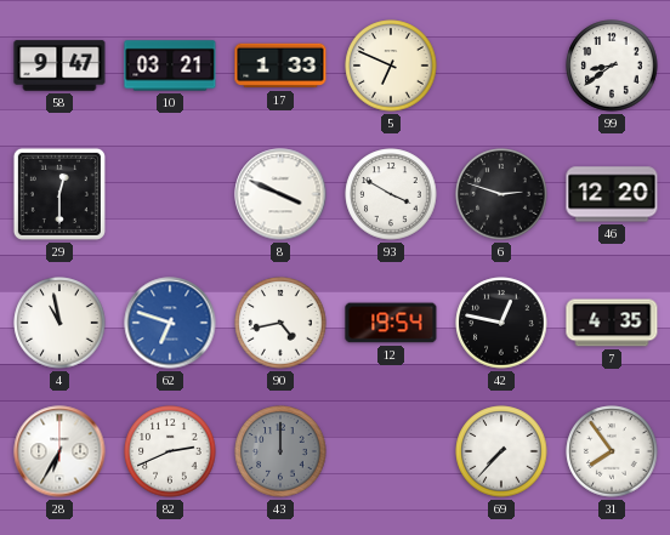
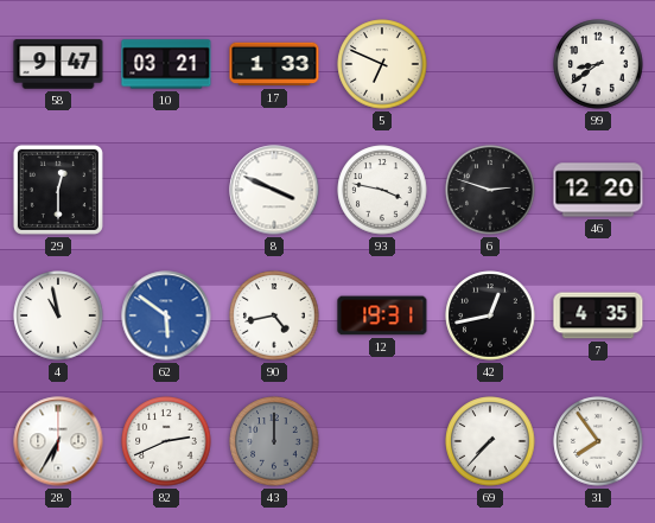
93: 3:50 -> 3:47
62: 6:48 -> 5:51
12: 19:54 -> 19:31
42: 12:47 -> 12:43
